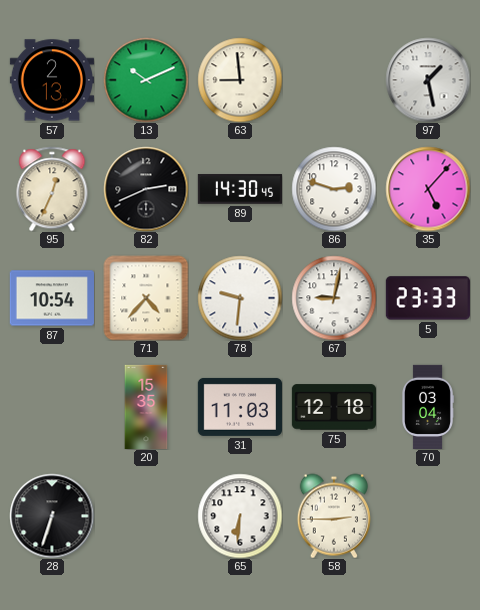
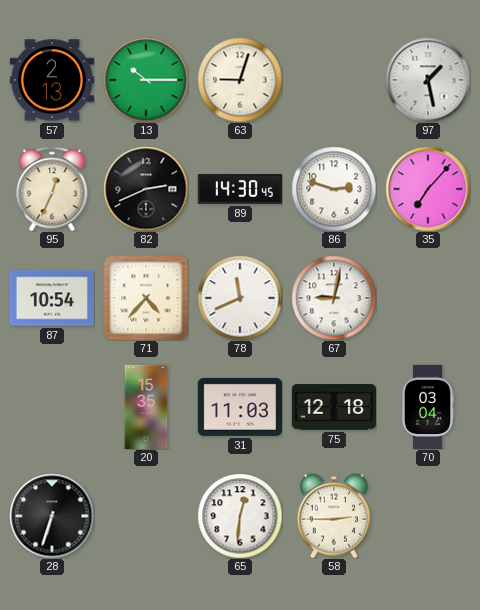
13: 10:11 -> 10:15
63: 8:59 -> 9:03
35: 5:07 -> 7:07
78: 9:31 -> 11:41
5: 23:33 -> none
65: 6:31 -> 12:31
